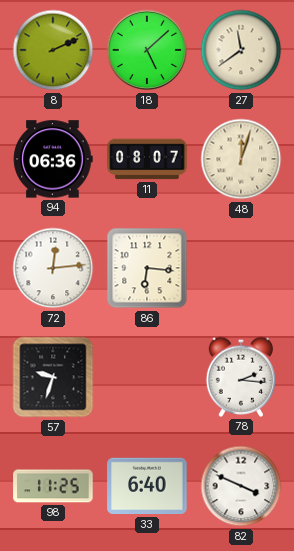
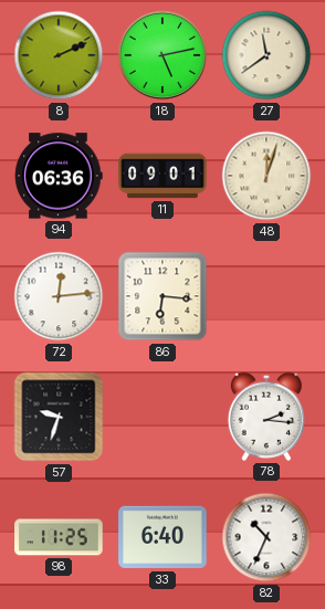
18: 5:08 -> 5:13
11: 08:07 -> 09:01
82: 3:49 -> 10:34
